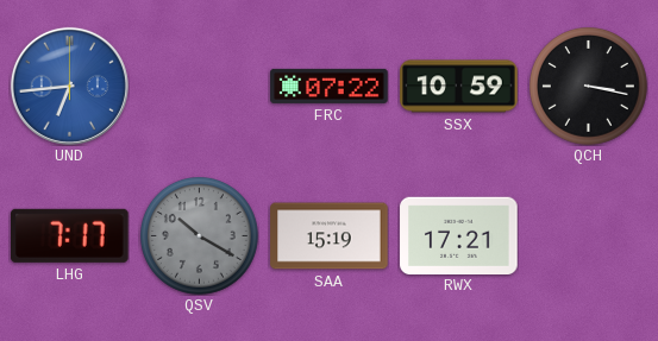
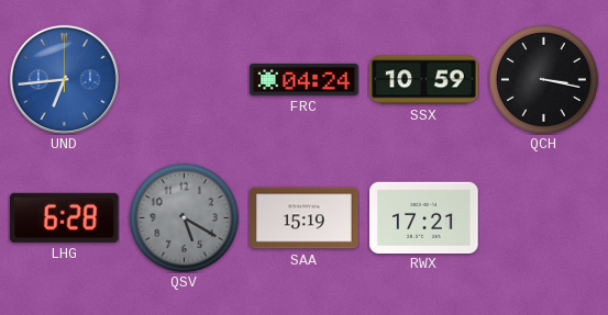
FRC: 07:22 -> 04:24
LHG: 7:17 -> 6:28
QSV: 10:20 -> 5:20
